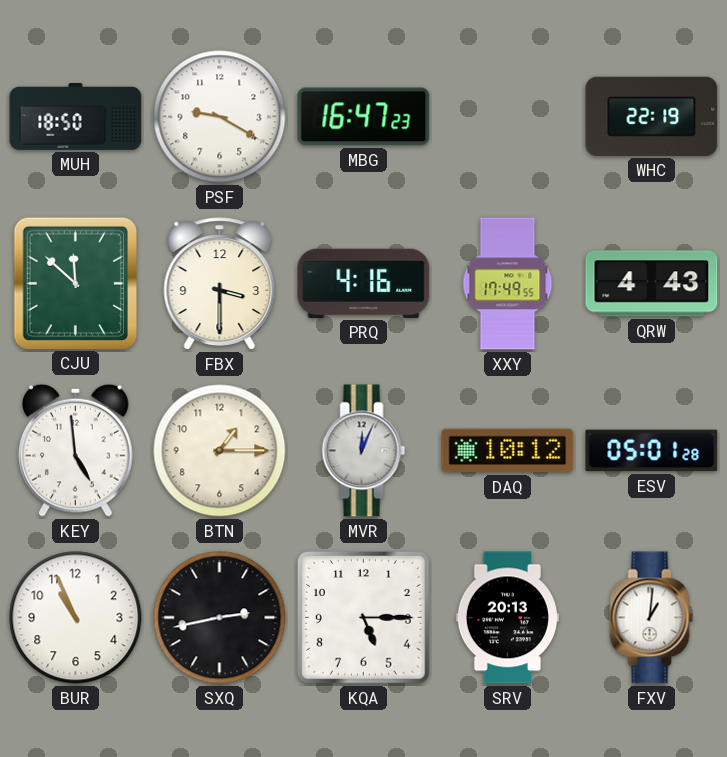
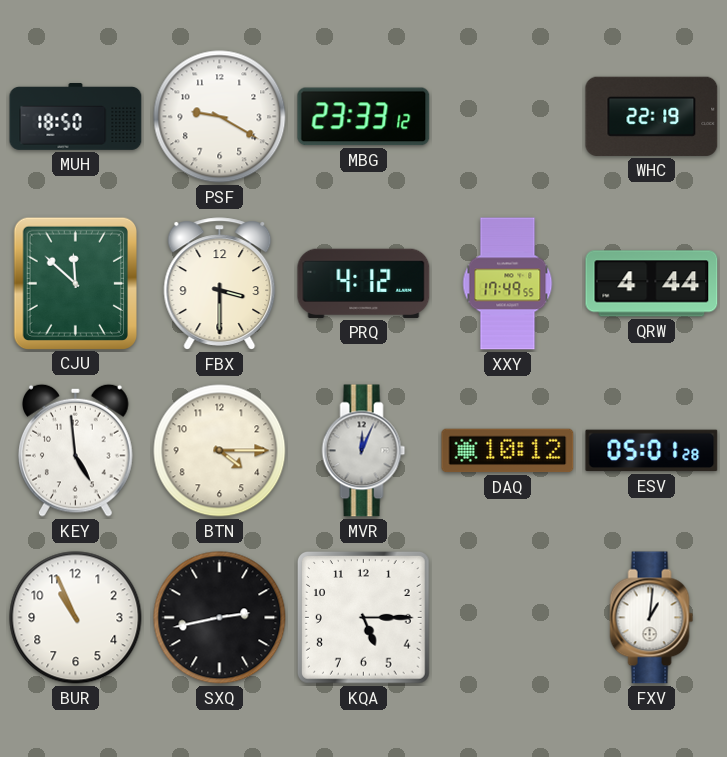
MBG: 16:47 -> 23:33
PRQ: 4:16 -> 4:12
QRW: 4:43 -> 4:44
BTN: 1:15 -> 4:15
SRV: 20:13 -> none
